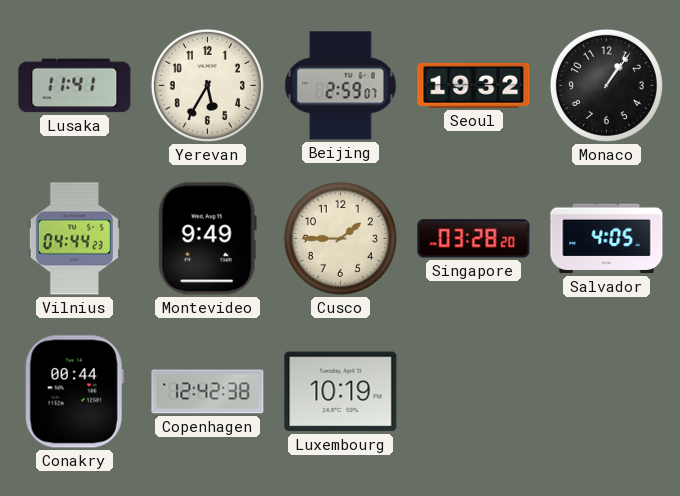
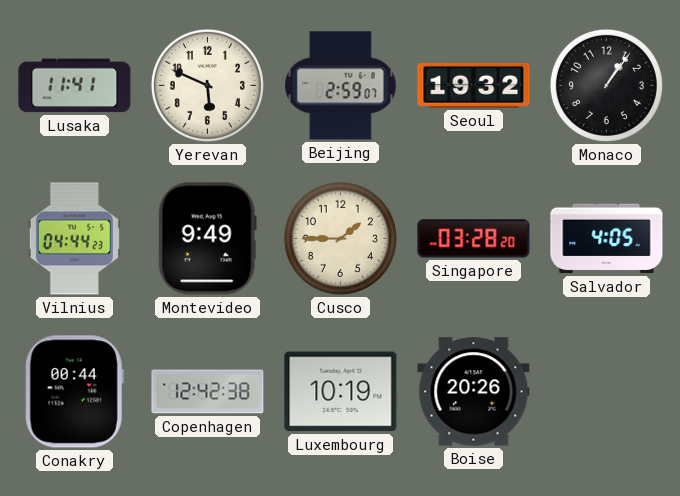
Yerevan: 5:35 -> 5:49
Boise: none -> 20:26
